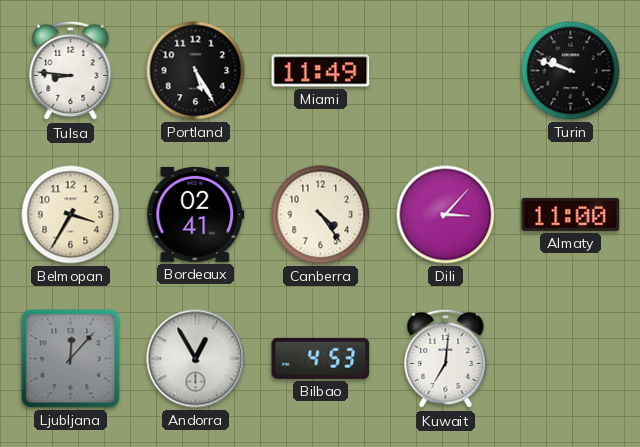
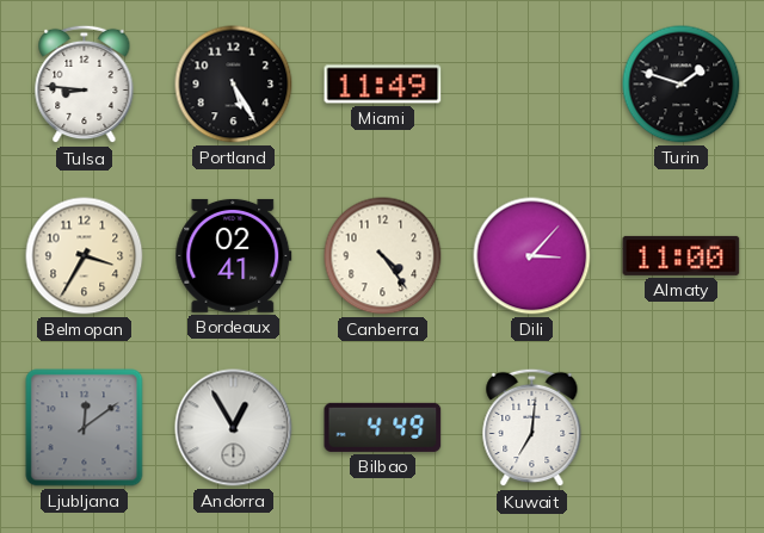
Turin: 9:48 -> 1:48
Ljubljana: 12:07 -> 12:09
Bilbao: 4:53 -> 4:49
